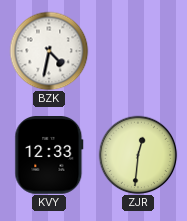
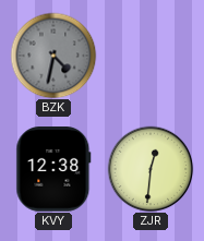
BZK dial: white -> grey
KVY: 12:33 -> 12:38
